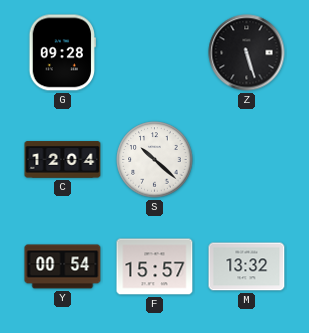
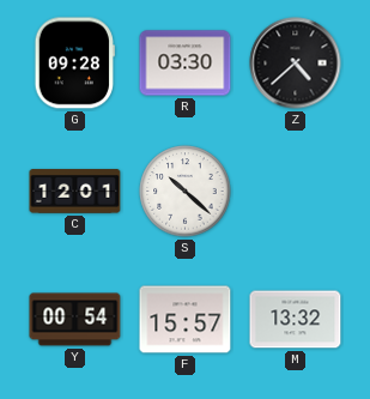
R: none -> 03:30
Z: 5:27 -> 4:38
C: 12:04 -> 12:01
